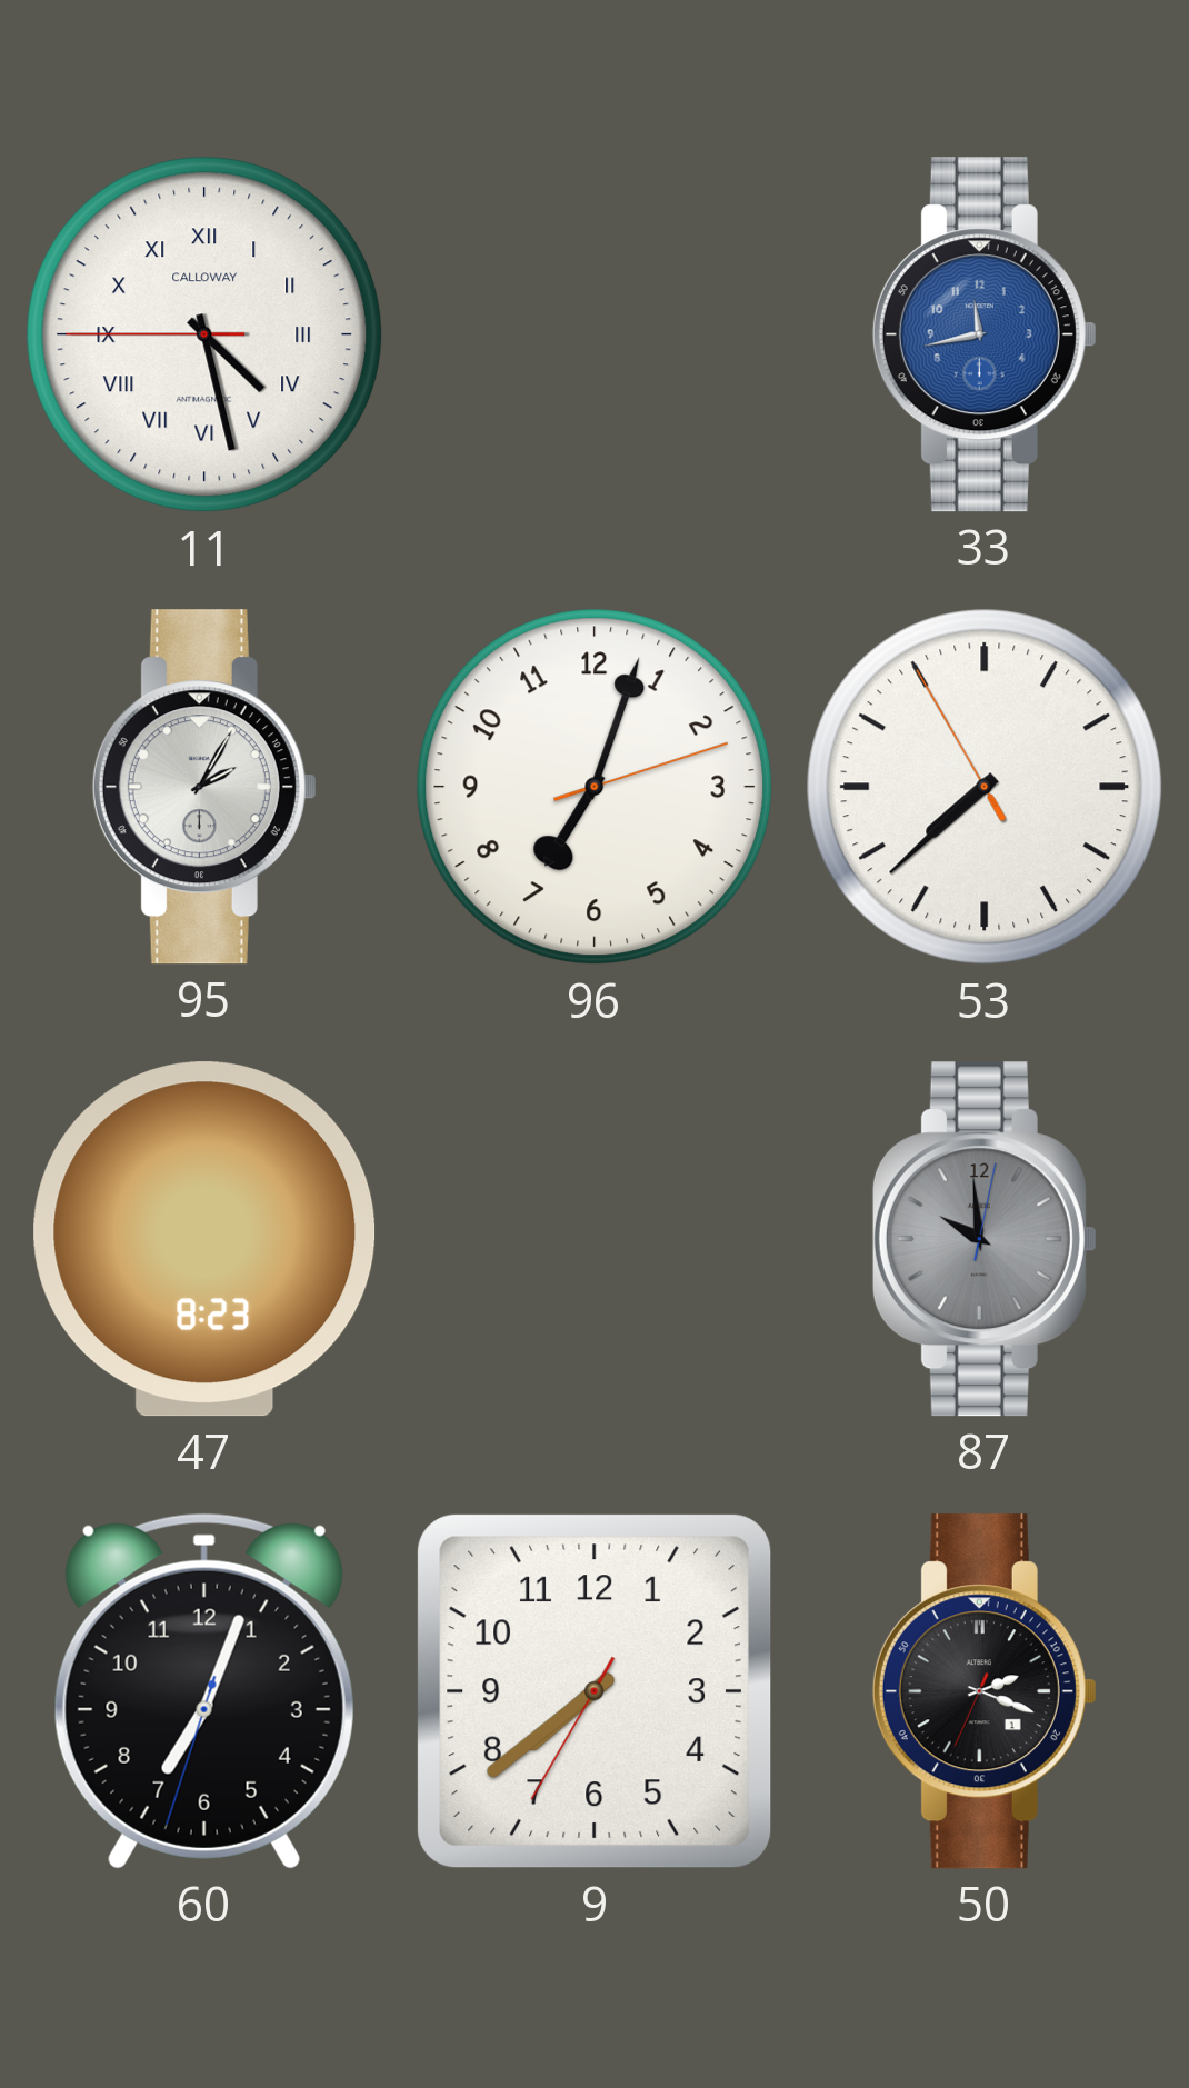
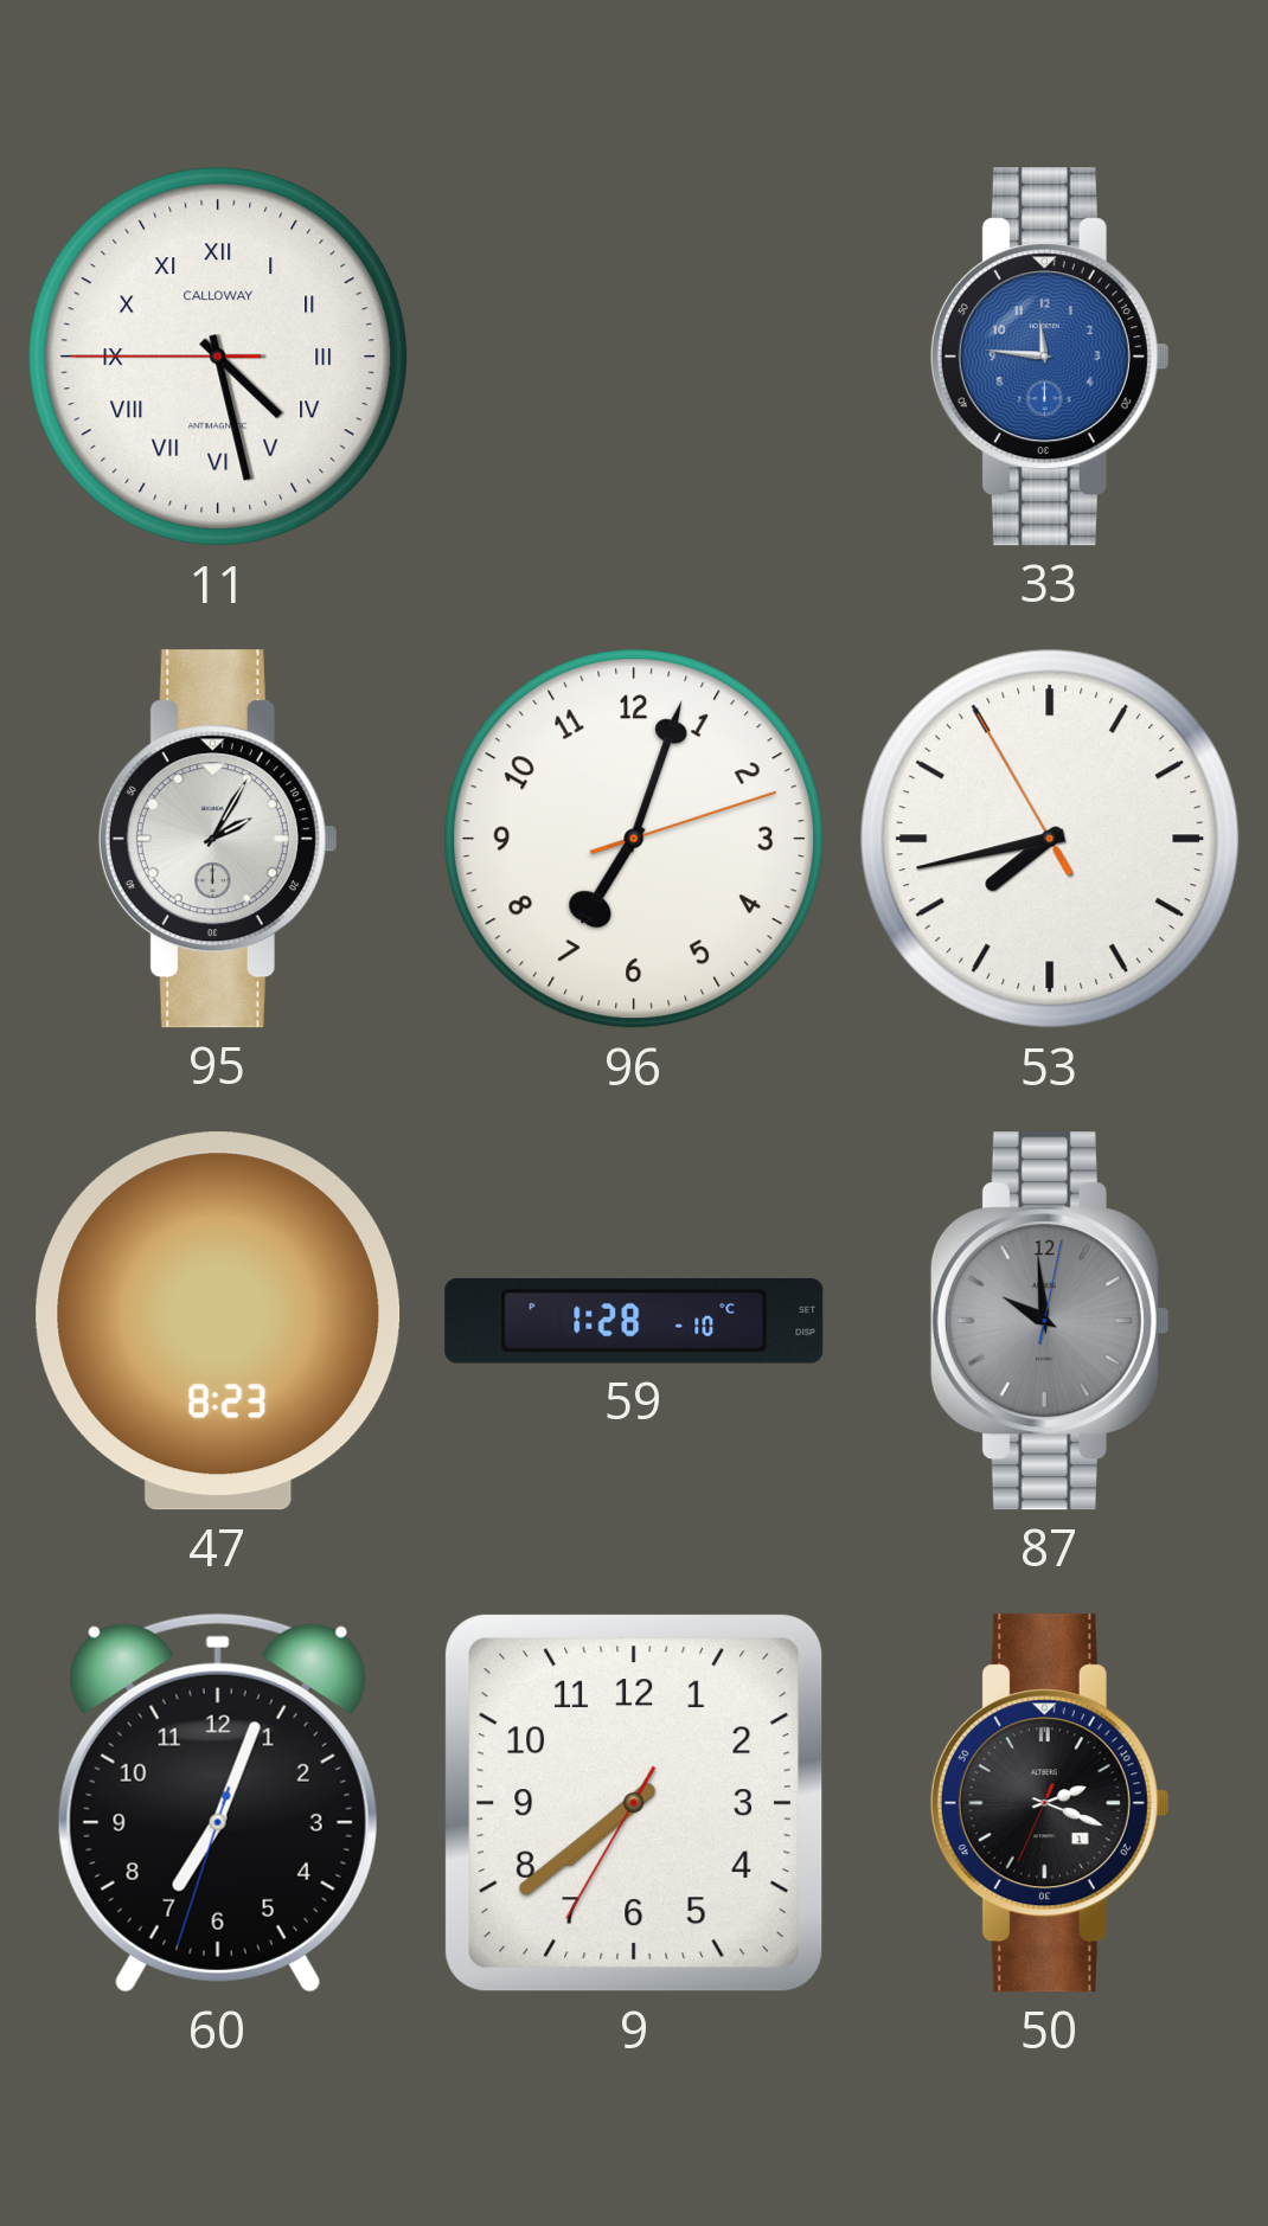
33: 11:43 -> 11:46
53: 7:37 -> 7:42
59: none -> 1:28
